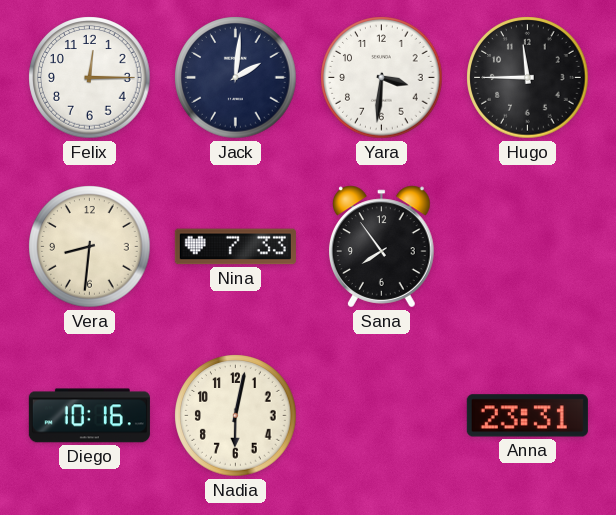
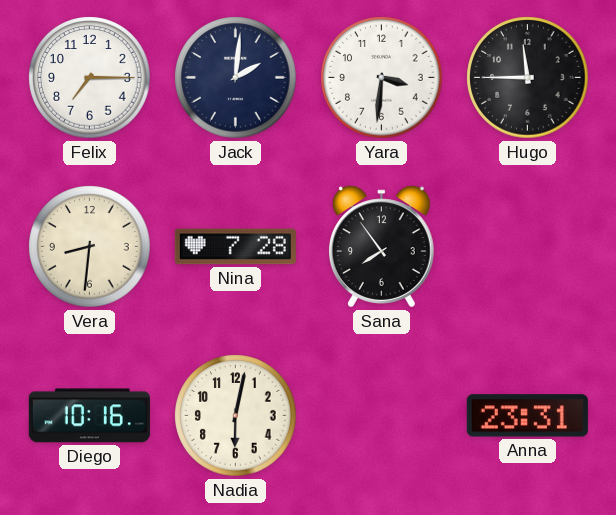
Felix: 12:15 -> 7:15
Nina: 7:33 -> 7:28
